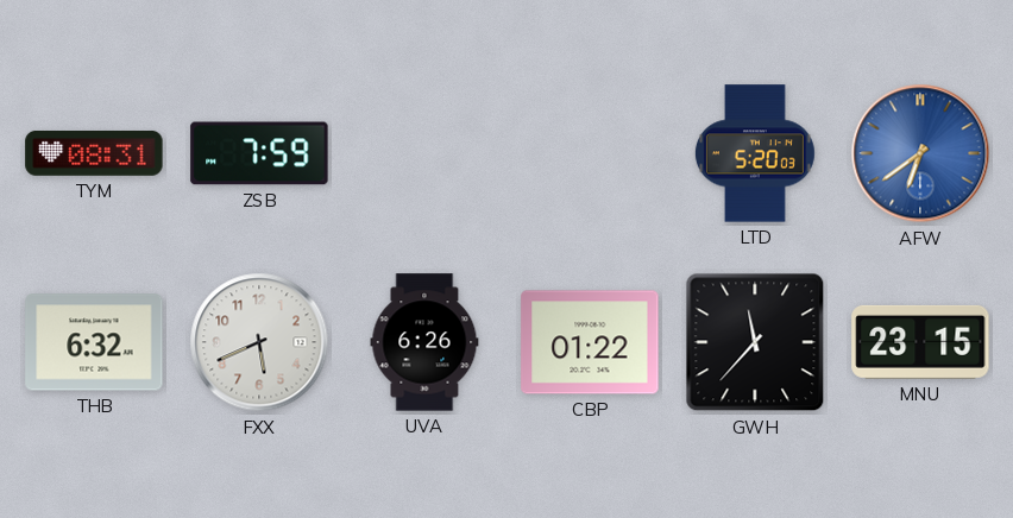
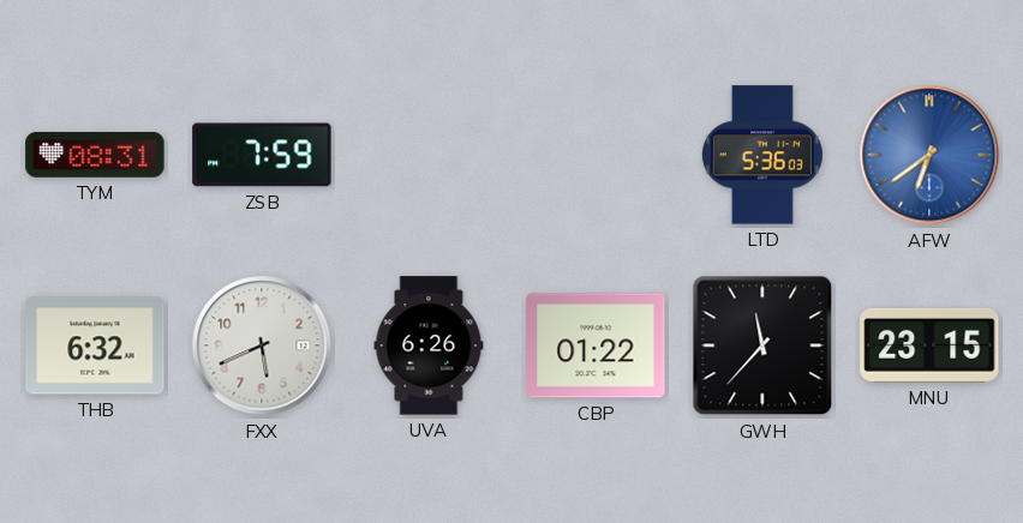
LTD: 5:20 -> 5:36
